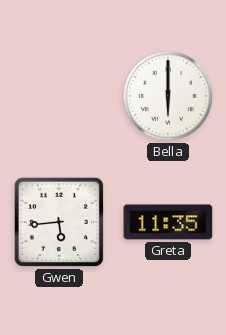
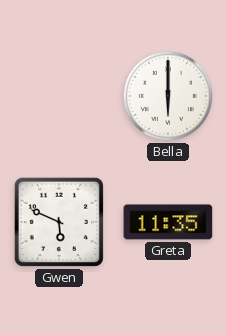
Gwen: 5:44 -> 5:49
